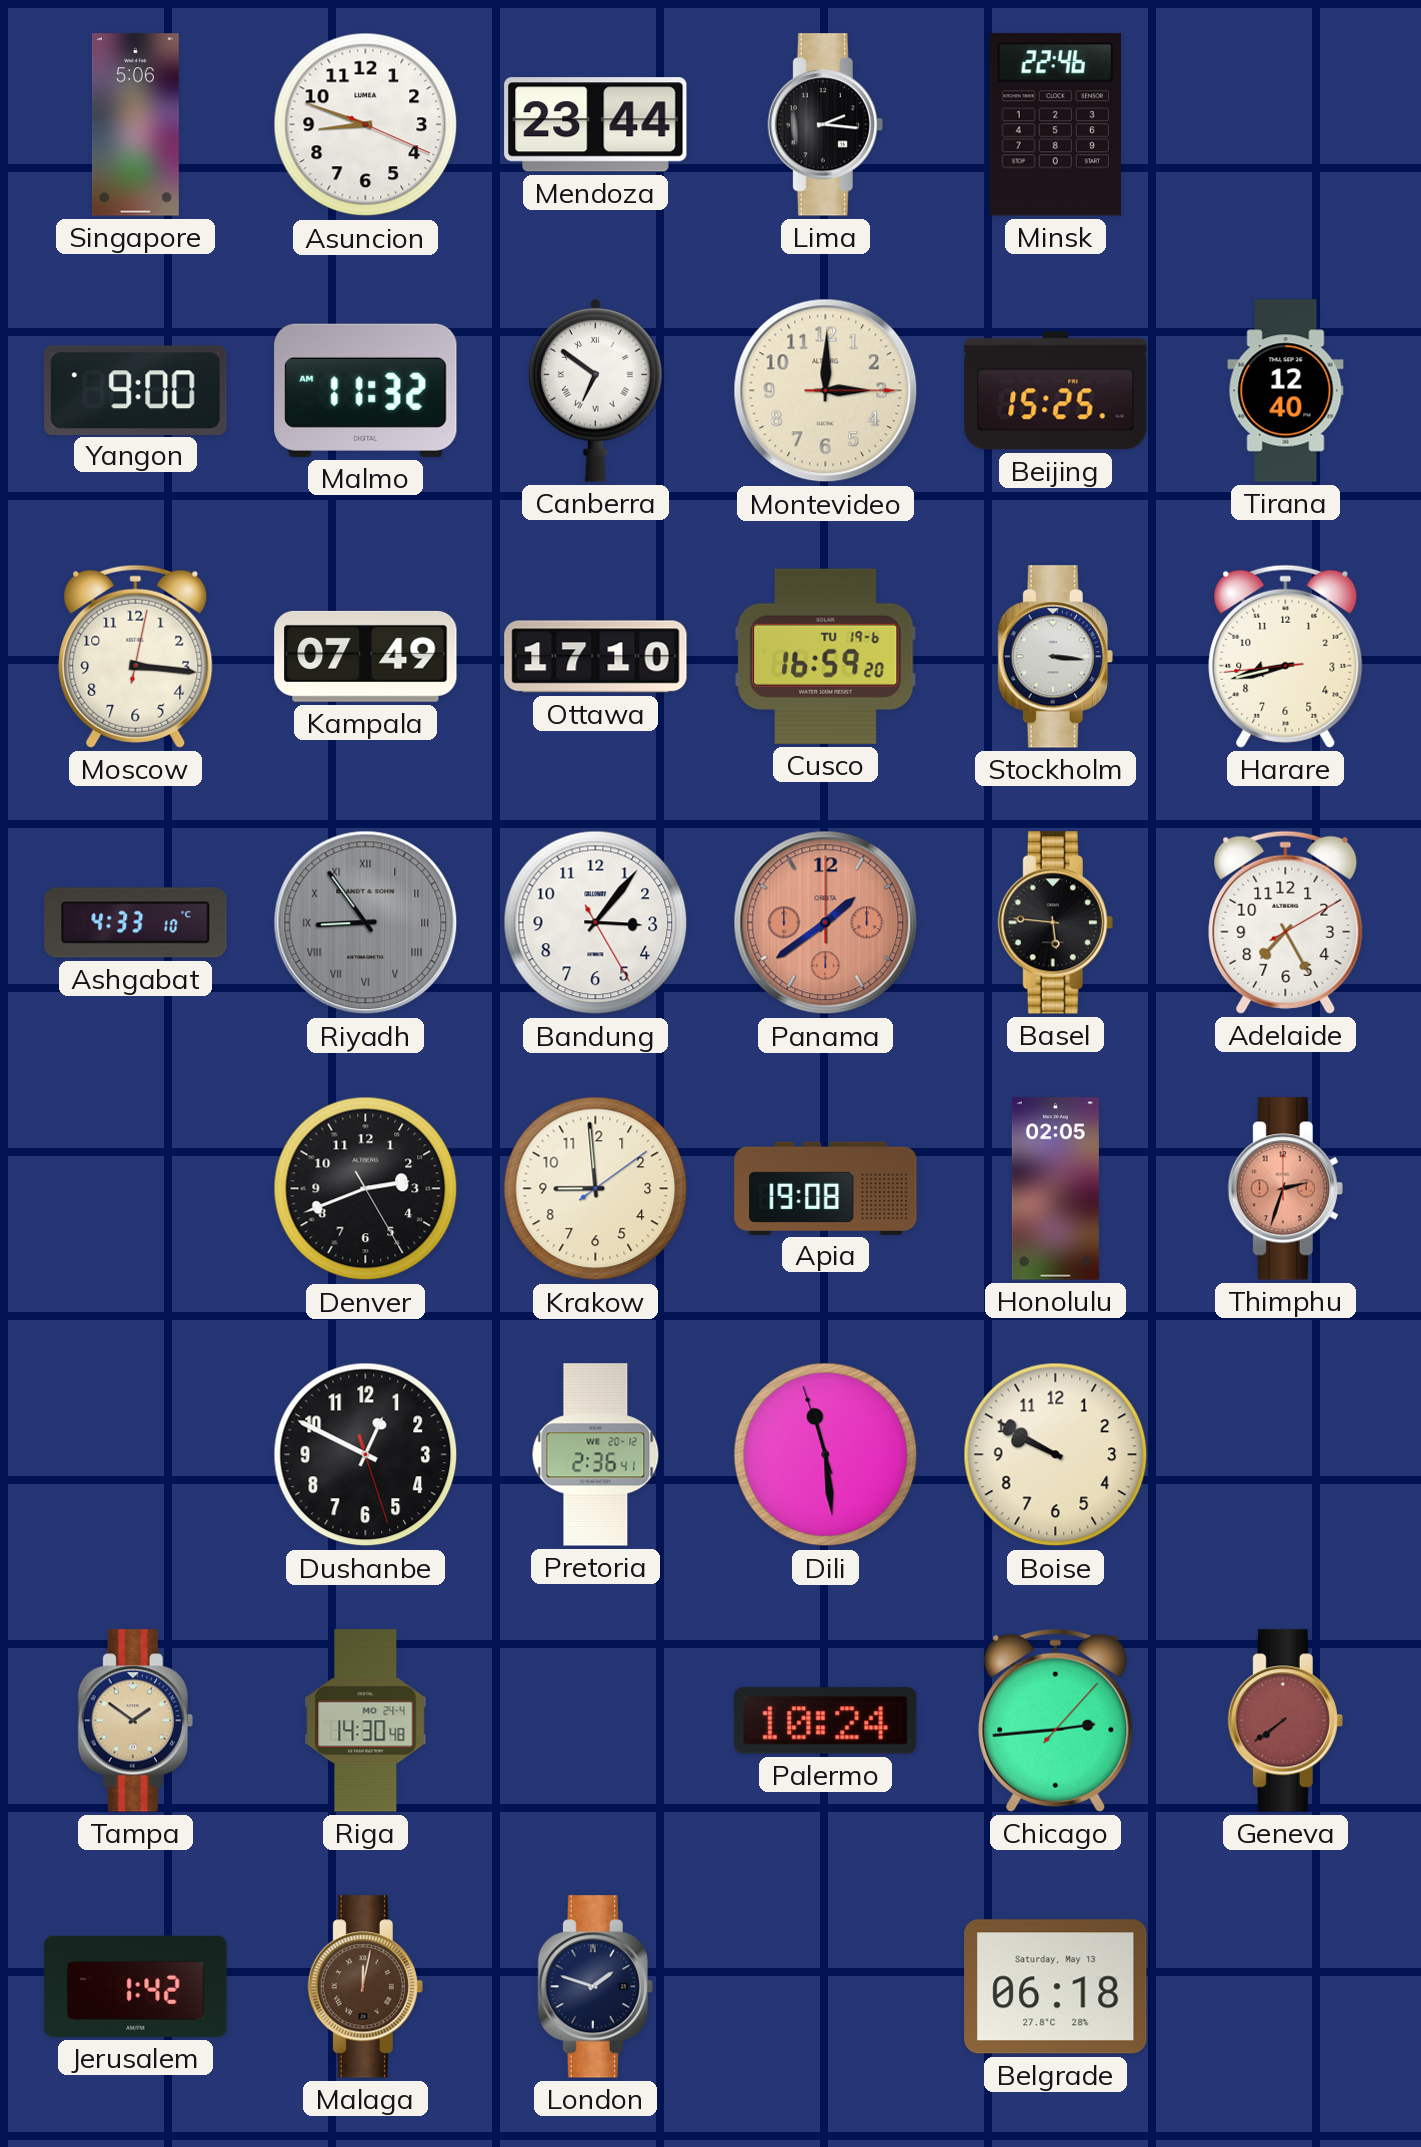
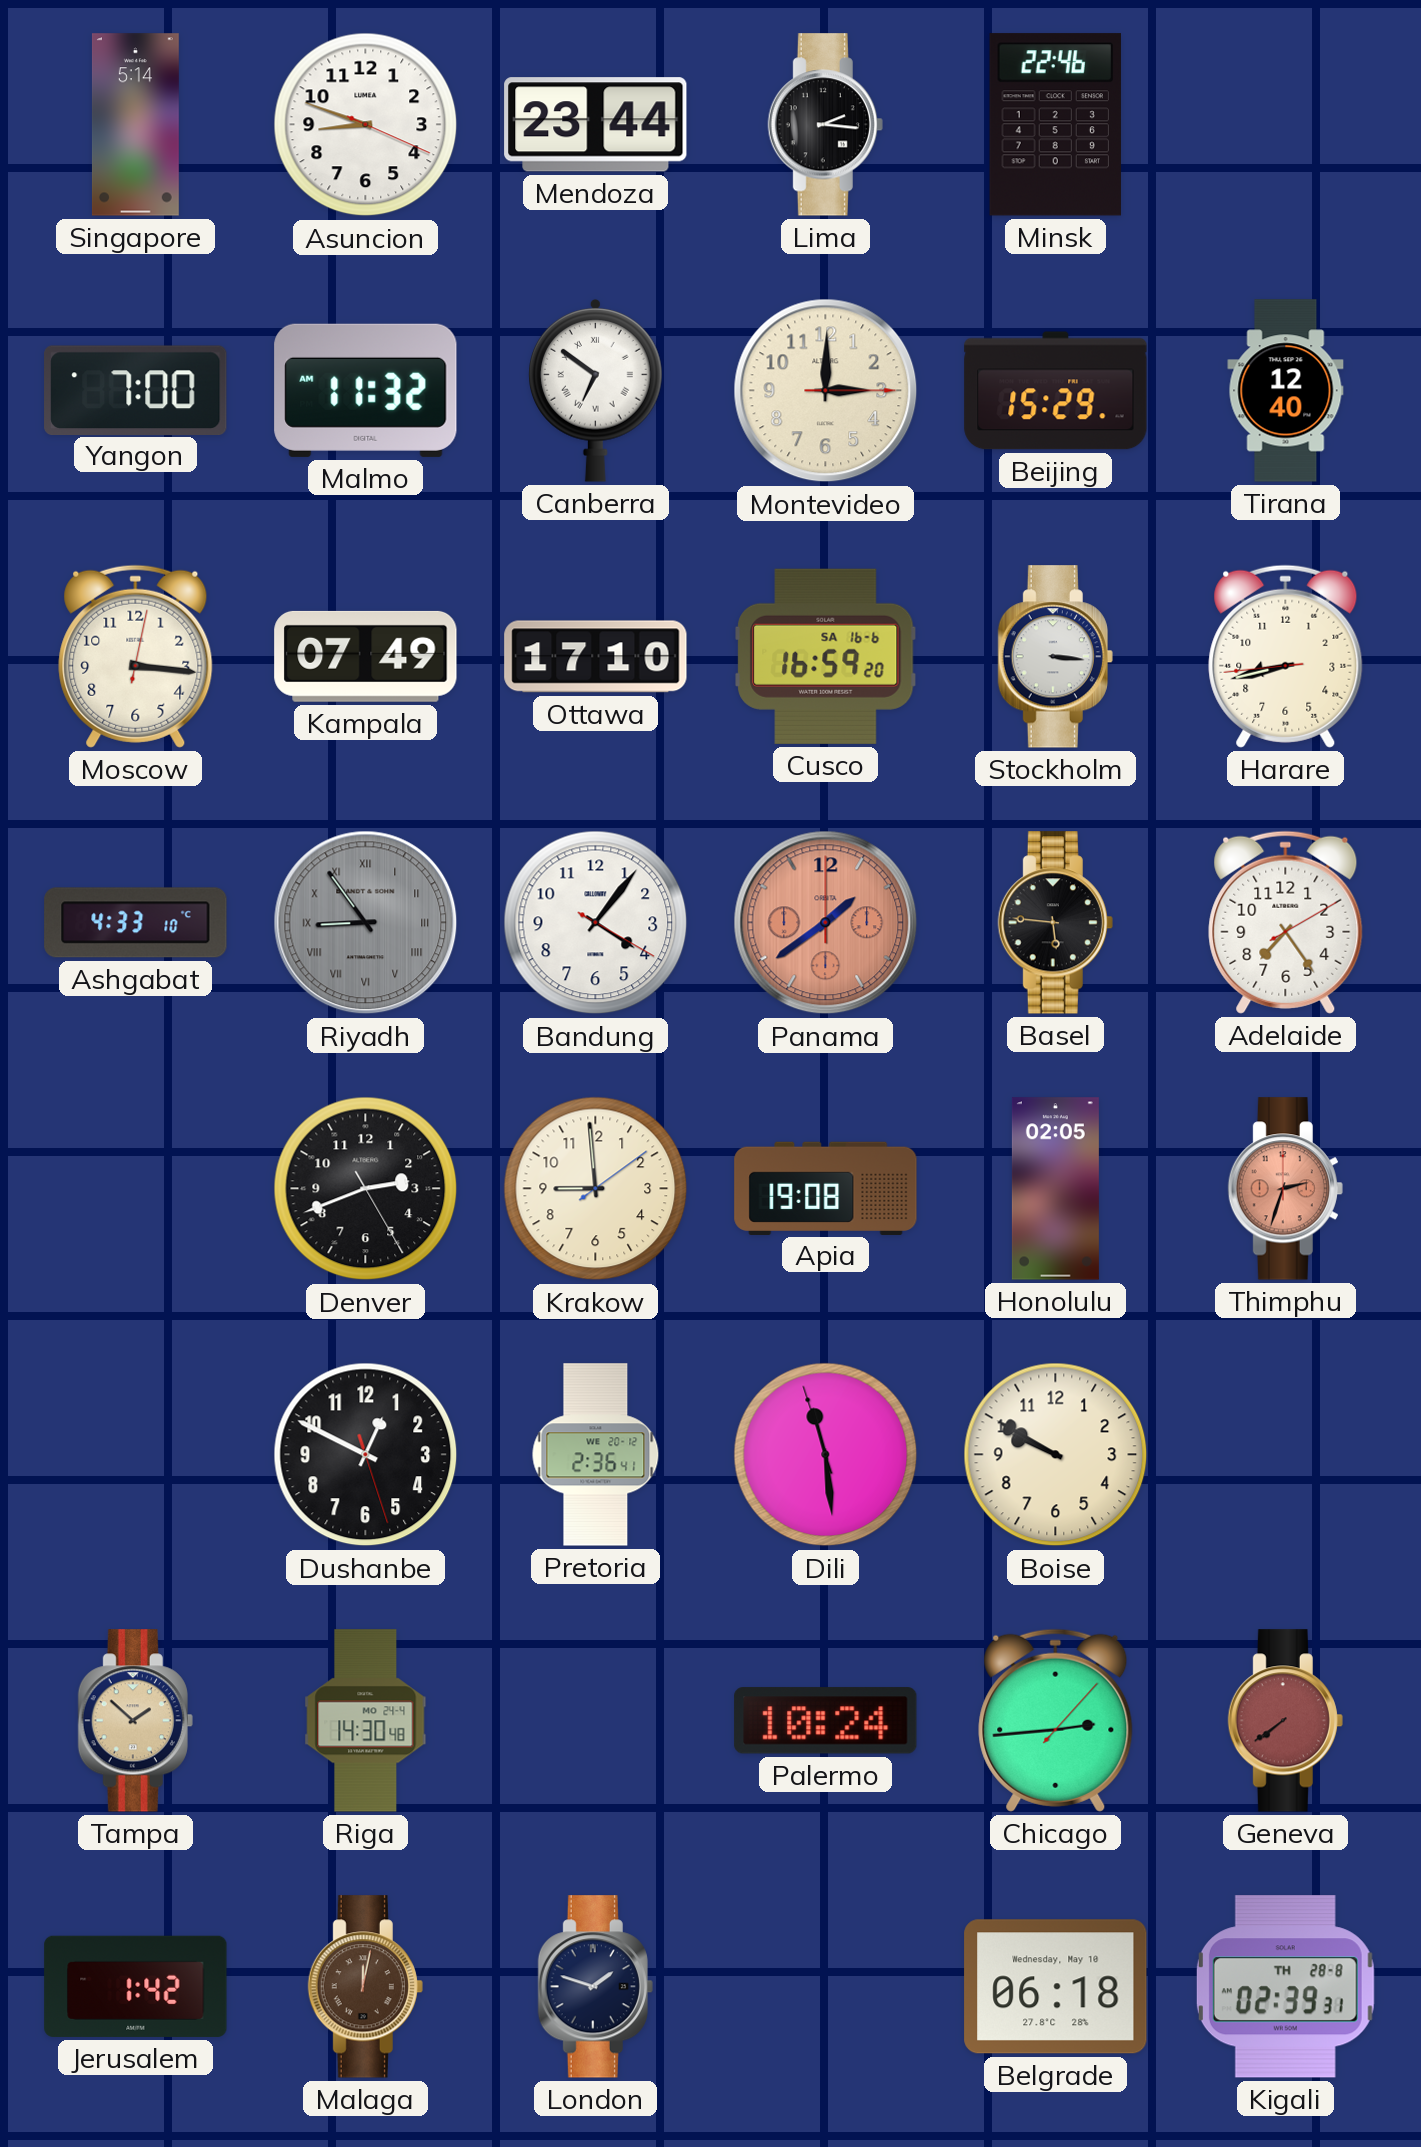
Singapore: 5:06 -> 5:14
Yangon: 9:00 -> 7:00
Beijing: 15:25 -> 15:29
Cusco date: TU 19-6 -> SA 16-6
Bandung: 3:06 -> 4:06
Adelaide: 7:25 -> 7:24
Tampa: 1:51 -> 1:52
Belgrade date: Saturday, May 13 -> Wednesday, May 10
Kigali: none -> 02:39
